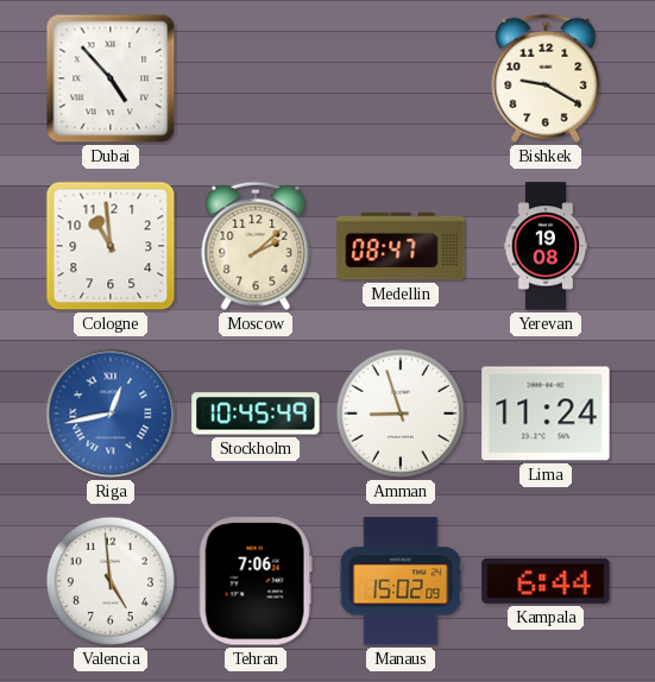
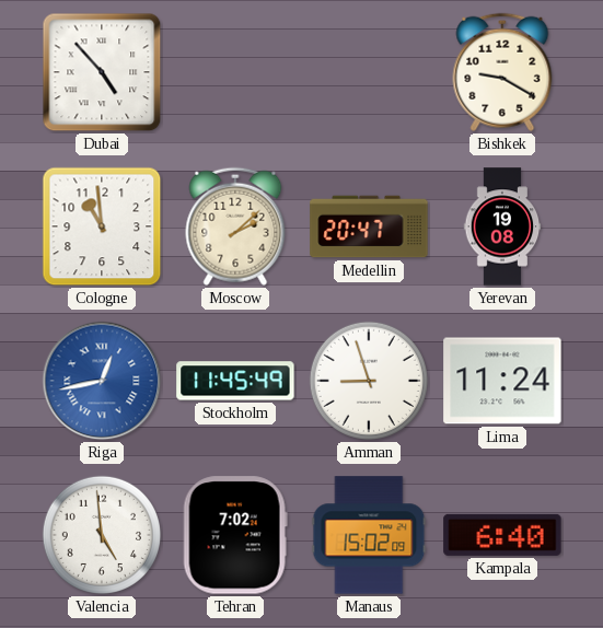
Medellin: 08:47 -> 20:47
Stockholm: 10:45 -> 11:45
Tehran: 7:06 -> 7:02
Kampala: 6:44 -> 6:40
